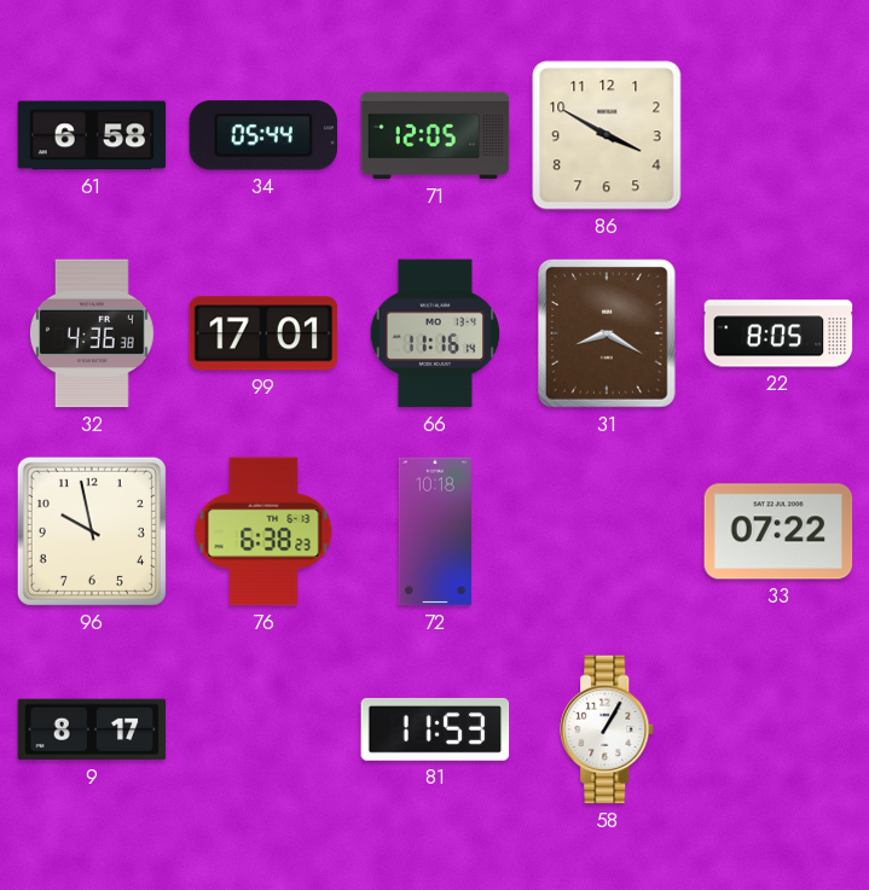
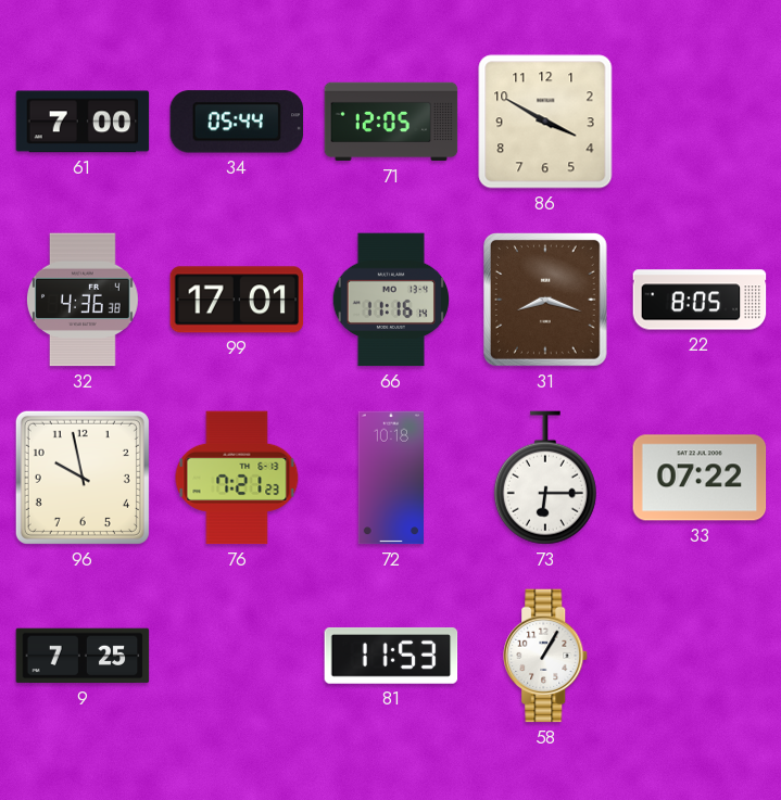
61: 6:58 -> 7:00
31: 8:20 -> 8:18
76: 6:38 -> 7:21
73: none -> 6:15
9: 8:17 -> 7:25
